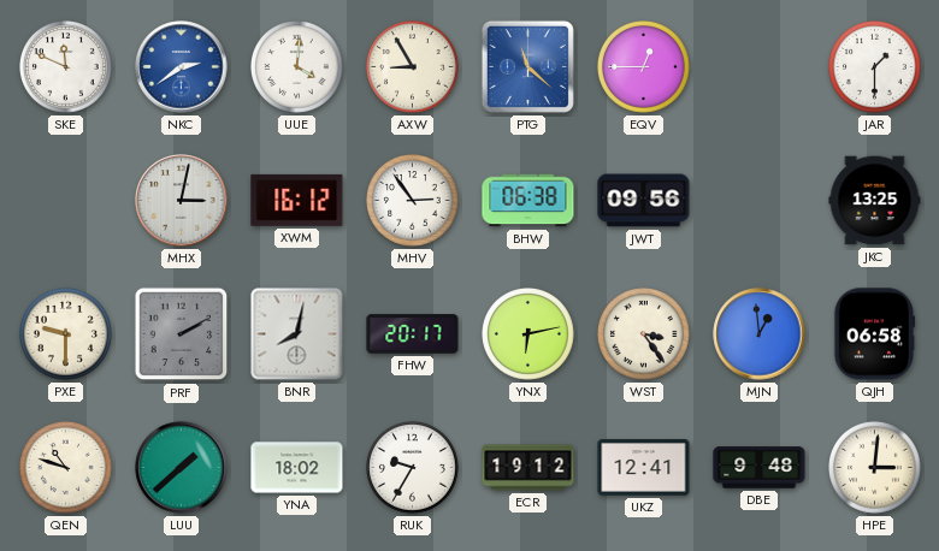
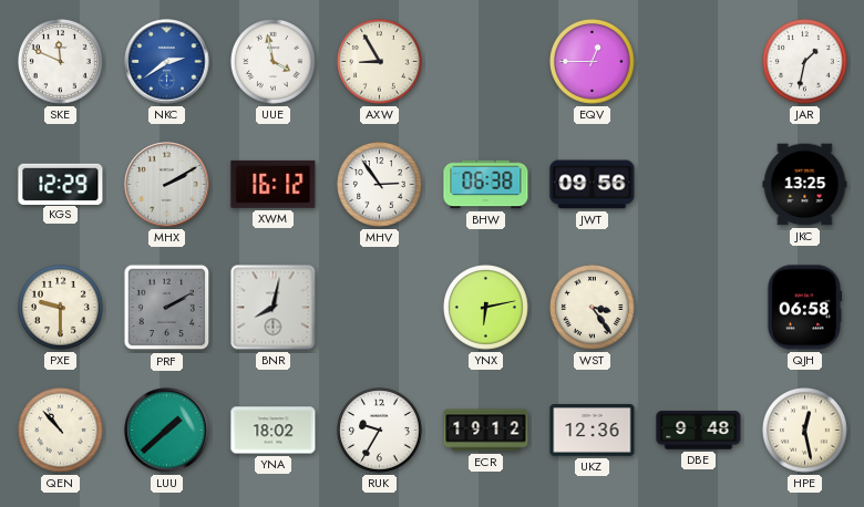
UUE: 4:01 -> 3:58
PTG: 11:22 -> none
JAR: 1:30 -> 1:32
KGS: none -> 12:29
MHX: 3:02 -> 2:10
FHW: 20:17 -> none
MJN: 12:59 -> none
QEN: 10:48 -> 10:53
UKZ: 12:41 -> 12:36
HPE: 3:01 -> 12:28
